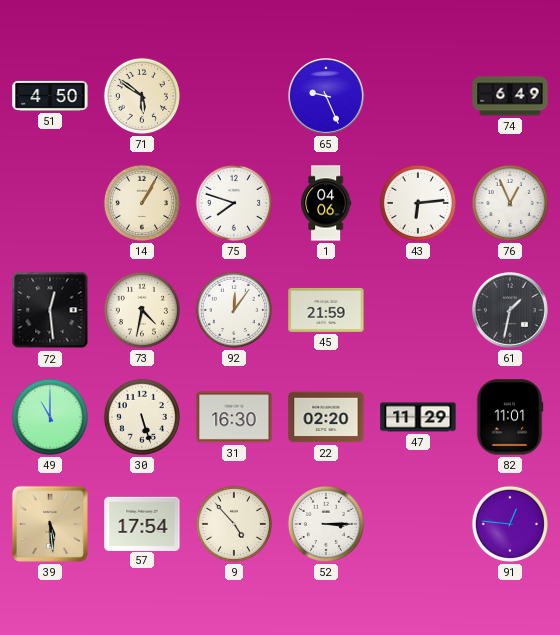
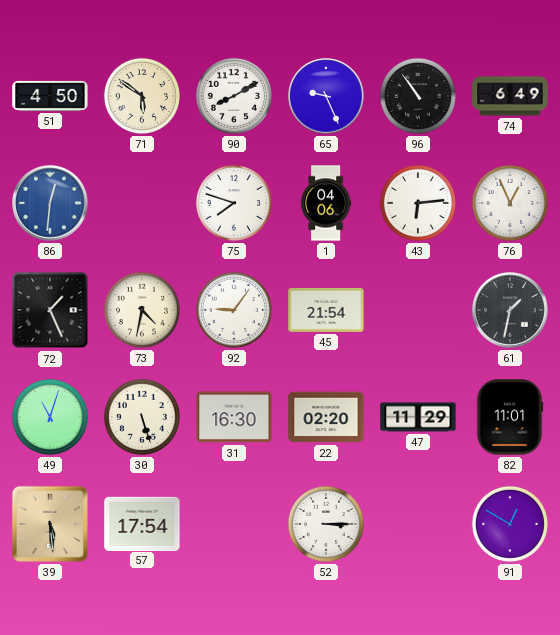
90: none -> 8:10
96: none -> 10:54
86: none -> 12:31
14: 1:05 -> none
72: 12:29 -> 1:26
92: 12:06 -> 9:06
45: 21:59 -> 21:54
49: 11:00 -> 11:03
9: 4:53 -> none
91: 12:46 -> 12:50
